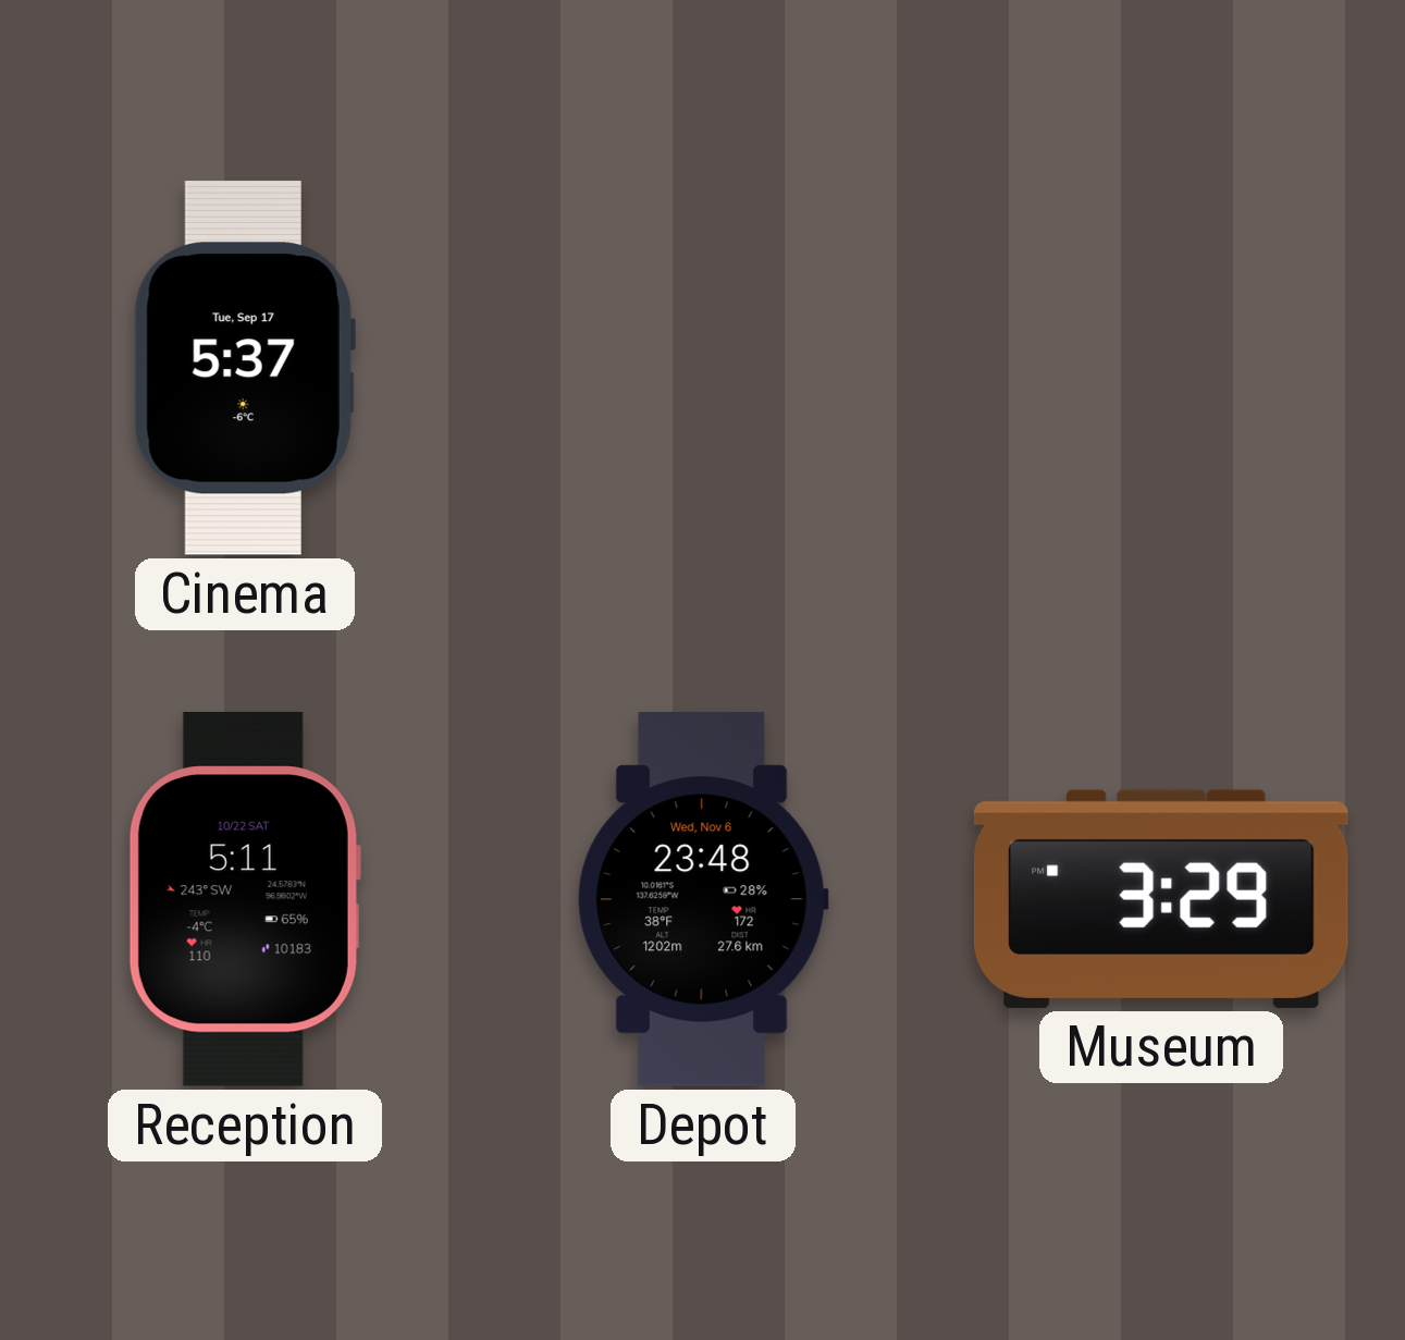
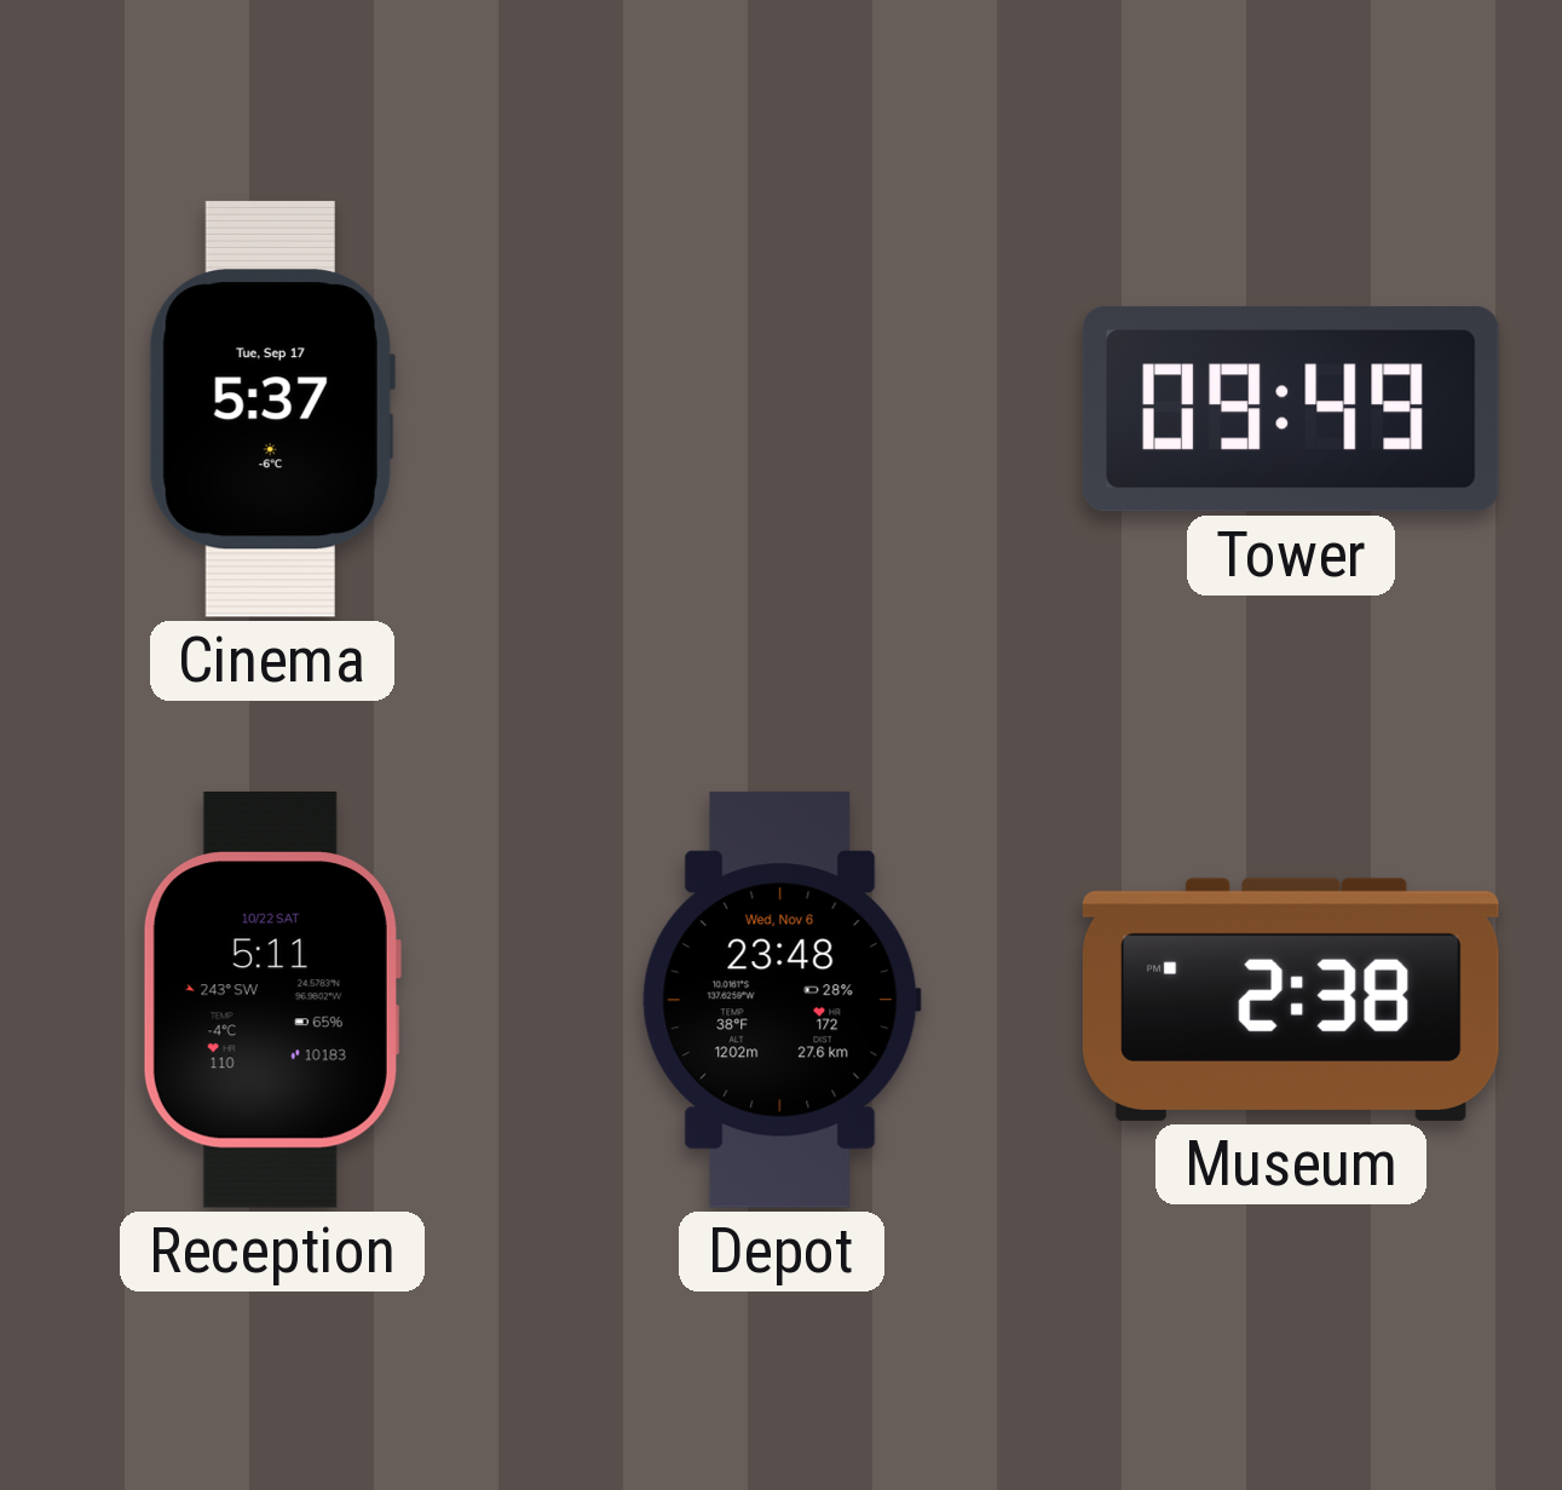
Tower: none -> 09:49
Museum: 3:29 -> 2:38
